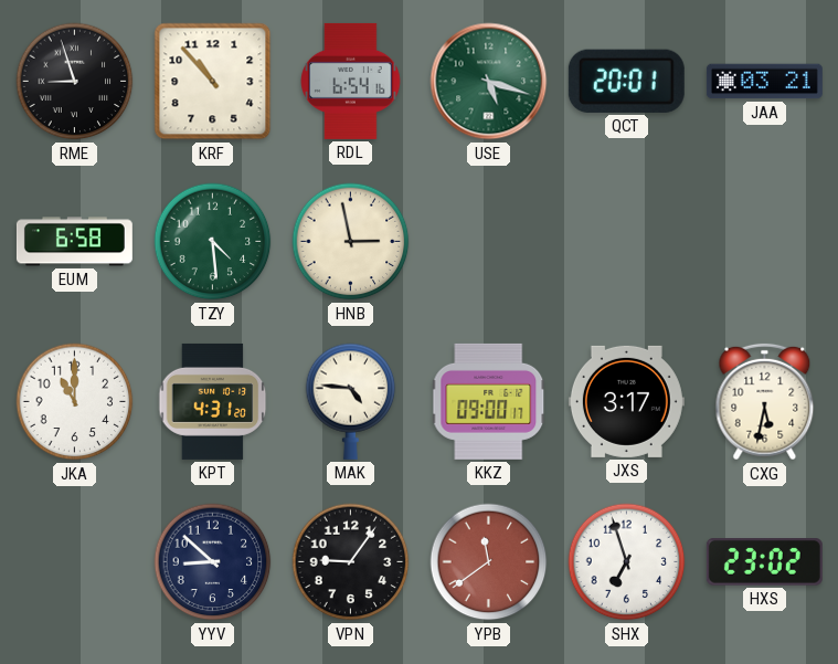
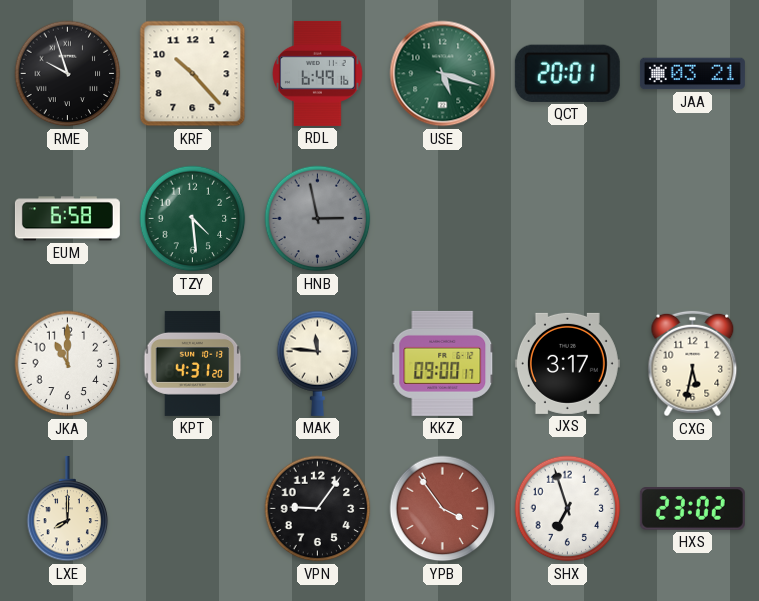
RME: 8:57 -> 9:57
KRF: 10:53 -> 10:23
RDL: 6:54 -> 6:49
HNB dial: cream -> grey
MAK: 4:46 -> 11:46
LXE: none -> 8:00
YYV: 8:52 -> none
YPB: 11:39 -> 3:54
